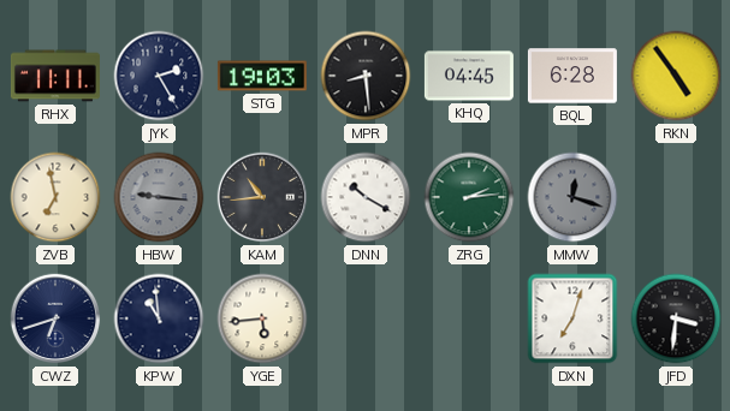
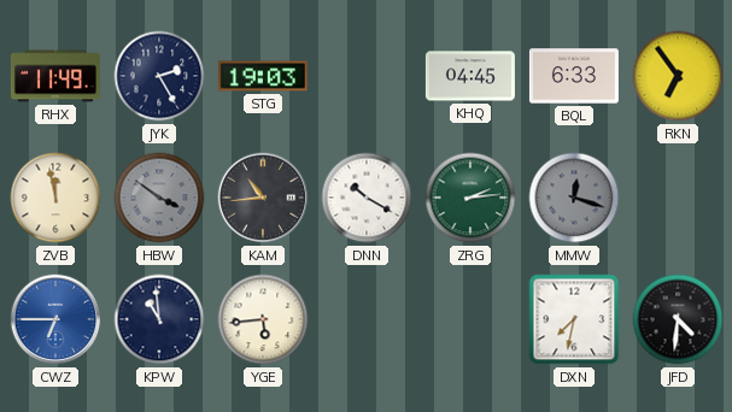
RHX: 11:11 -> 11:49
MPR: 8:29 -> none
BQL: 6:28 -> 6:33
RKN: 4:54 -> 6:54
ZVB: 6:58 -> 11:58
HBW: 9:16 -> 3:51
CWZ: 6:42 -> 6:45
CWZ dial: navy -> blue
DXN: 7:03 -> 7:32
JFD: 3:31 -> 4:31
